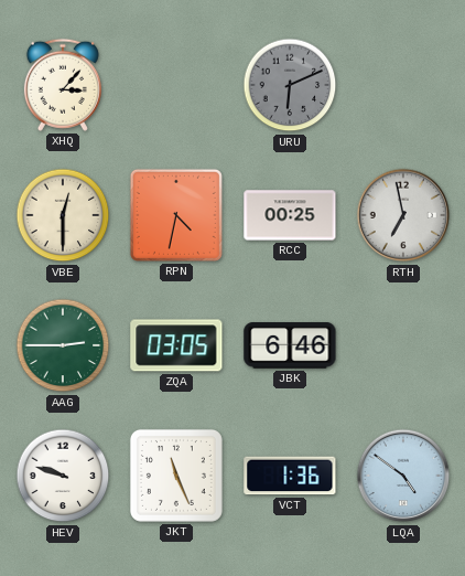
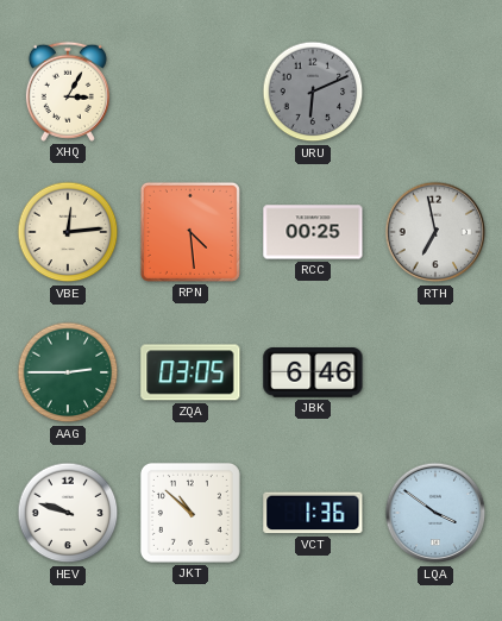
XHQ: 3:07 -> 3:05
VBE: 12:30 -> 12:14
RPN: 4:32 -> 4:29
JKT: 11:26 -> 10:52
LQA: 4:51 -> 3:51
